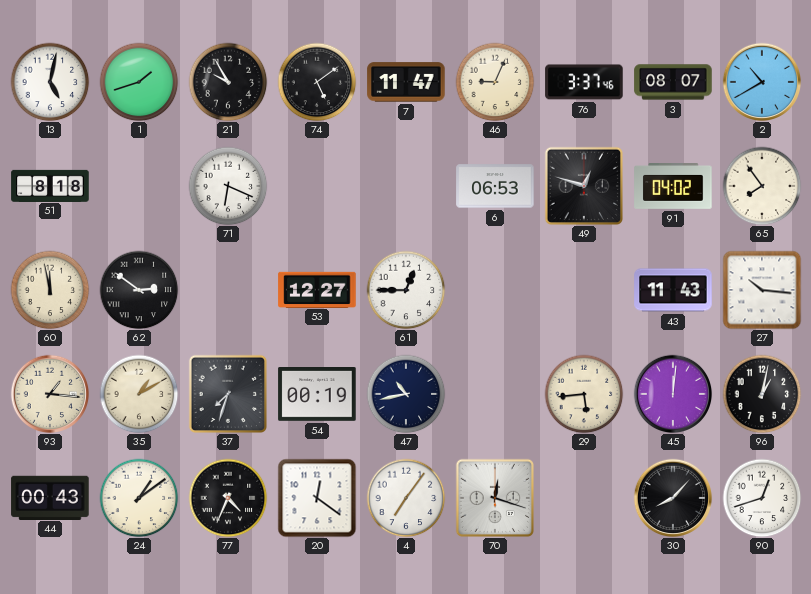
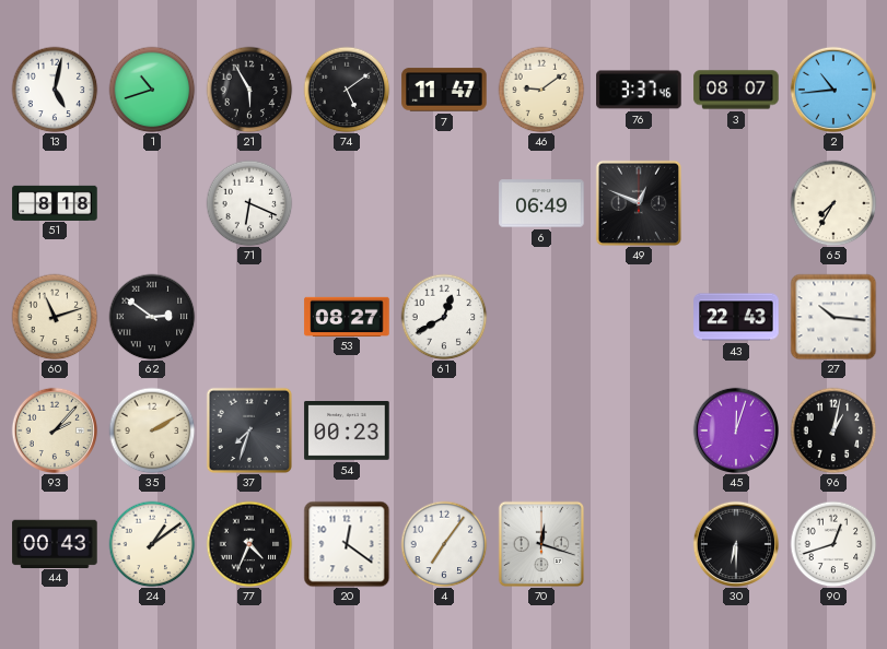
1: 1:42 -> 10:42
21: 9:55 -> 5:55
46: 9:04 -> 9:09
2: 10:40 -> 10:44
6: 06:53 -> 06:49
49: 12:48 -> 12:49
91: 04:02 -> none
65: 7:54 -> 7:35
60: 11:58 -> 11:12
53: 12:27 -> 08:27
61: 12:45 -> 12:40
43: 11:43 -> 22:43
93: 1:16 -> 2:07
35: 1:10 -> 2:10
54: 00:19 -> 00:23
47: 10:43 -> none
29: 5:44 -> none
45: 12:01 -> 12:03
30: 8:07 -> 6:30
